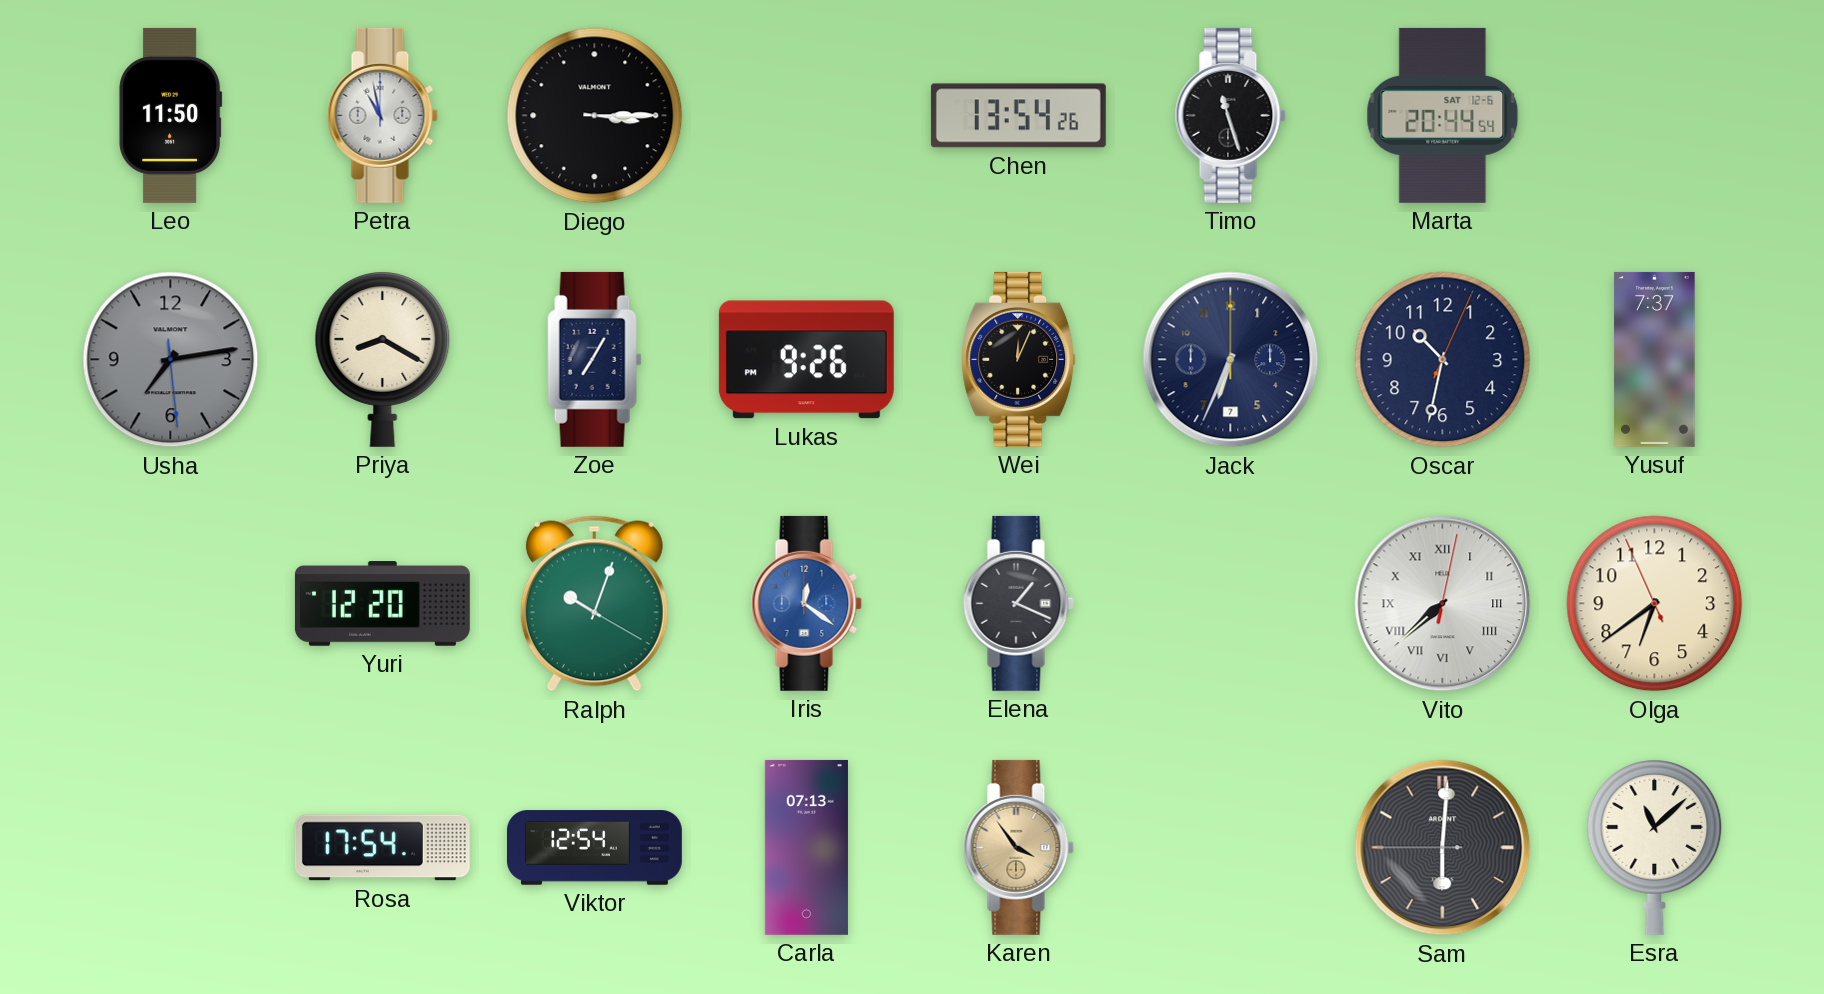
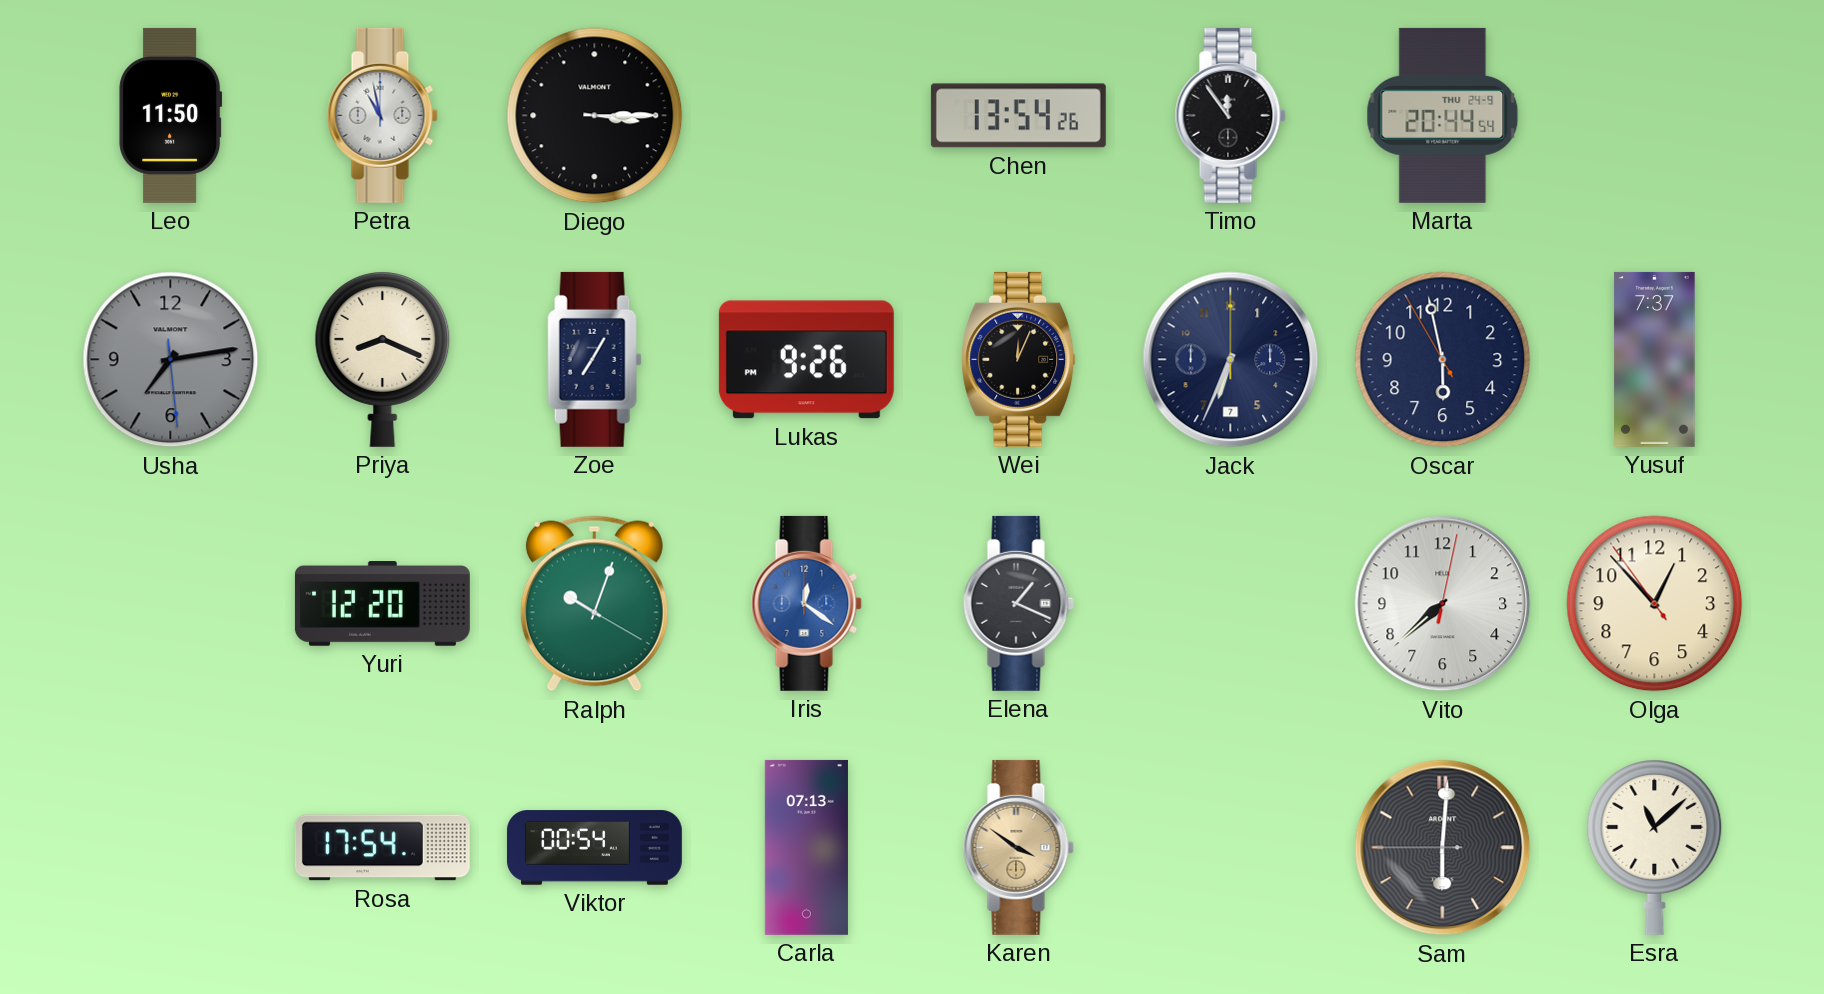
Timo: 11:27 -> 11:54
Marta date: SAT 12-6 -> THU 24-9
Priya: 8:20 -> 8:19
Oscar: 10:32 -> 5:57
Vito numerals: Roman -> Arabic
Olga: 6:38 -> 12:52
Viktor: 12:54 -> 00:54
Karen: 3:54 -> 3:51
